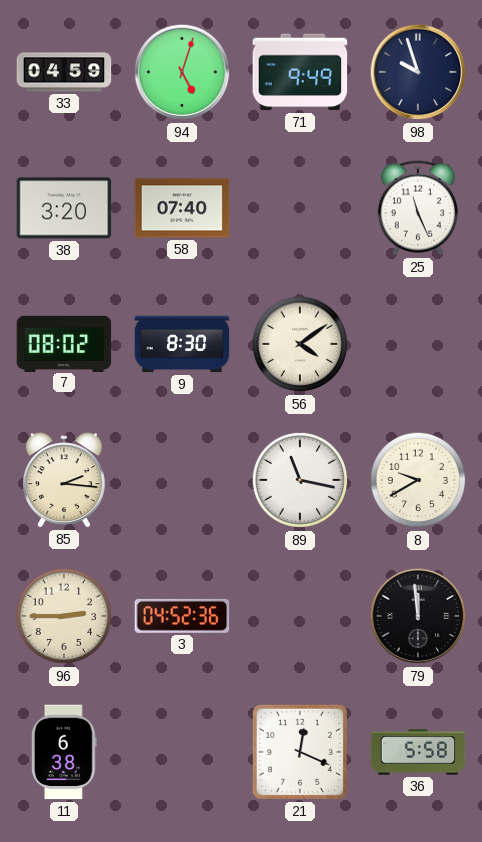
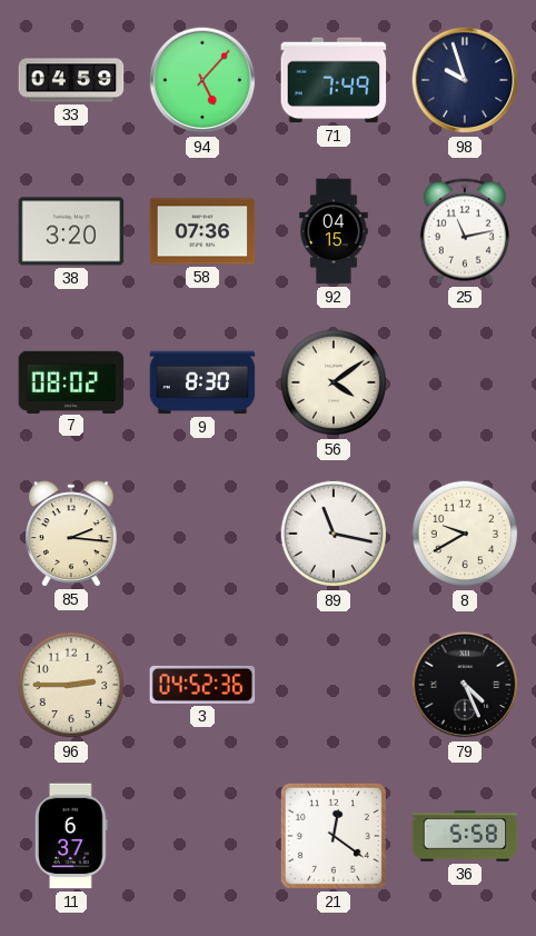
94: 5:03 -> 5:07
71: 9:49 -> 7:49
58: 07:40 -> 07:36
92: none -> 04:15
25: 11:26 -> 11:13
79: 11:59 -> 4:26
11: 6:38 -> 6:37
21: 12:19 -> 12:21
